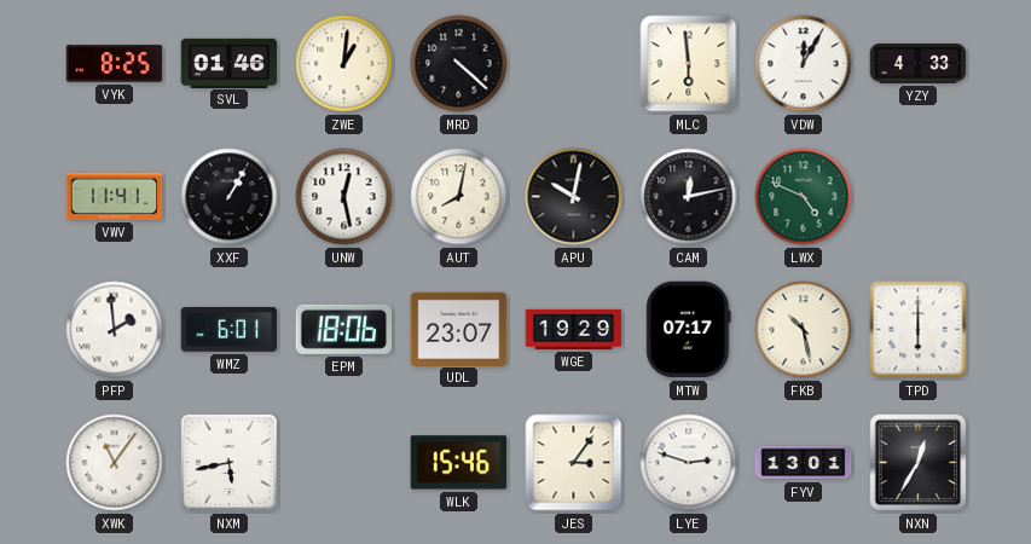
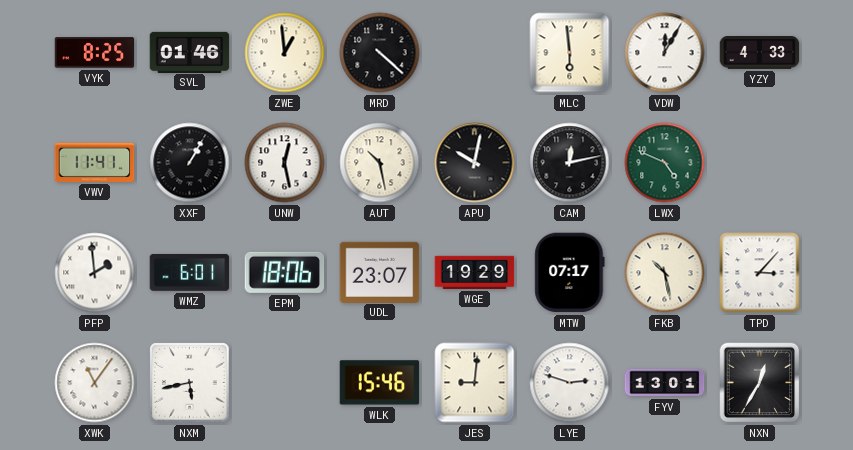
ZWE: 1:01 -> 12:59
AUT: 8:02 -> 10:28
TPD: 6:00 -> 3:07
JES: 3:06 -> 9:01
